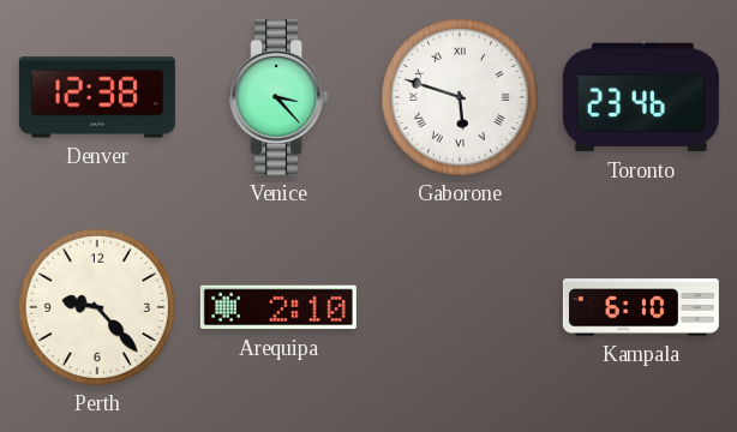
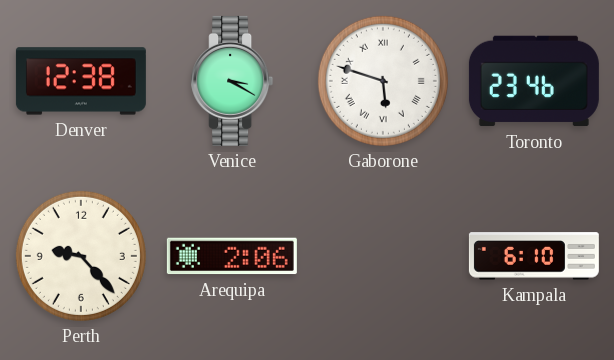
Venice: 3:23 -> 3:20
Arequipa: 2:10 -> 2:06
